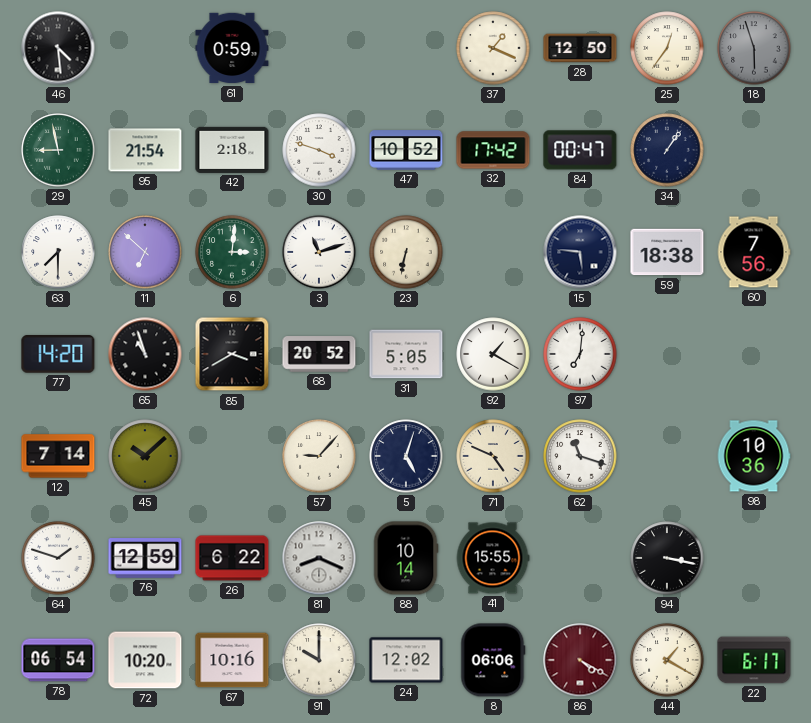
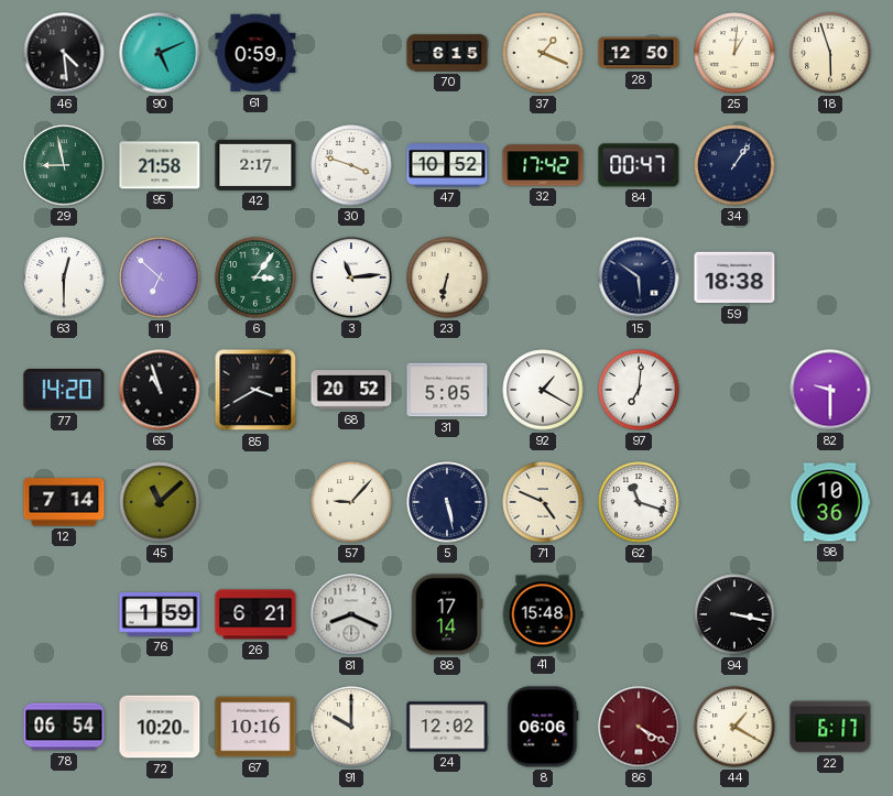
90: none -> 5:11
70: none -> 6:15
25: 12:36 -> 1:01
18 dial: grey -> cream
95: 21:54 -> 21:58
42: 2:18 -> 2:17
63: 7:30 -> 12:30
6: 3:01 -> 3:06
3: 11:12 -> 11:14
15: 5:46 -> 5:51
60: 7:56 -> none
82: none -> 9:30
45: 10:08 -> 11:08
5: 5:03 -> 5:28
64: 1:48 -> none
76: 12:59 -> 1:59
26: 6:22 -> 6:21
88: 10:14 -> 17:14
41: 15:55 -> 15:48
